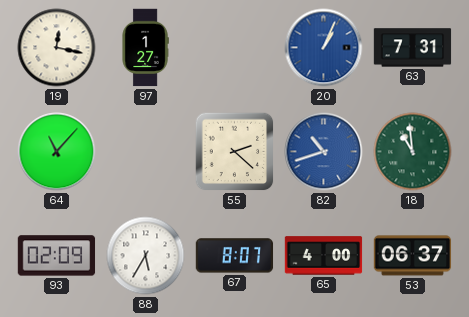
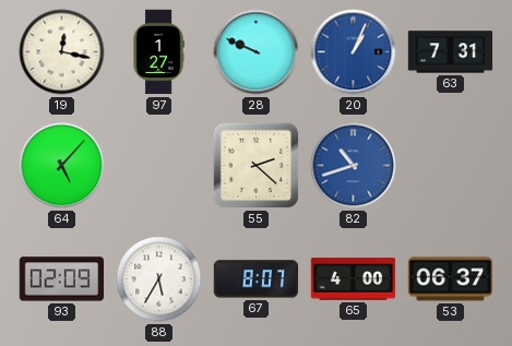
28: none -> 9:49
64: 11:07 -> 5:07
18: 10:59 -> none
